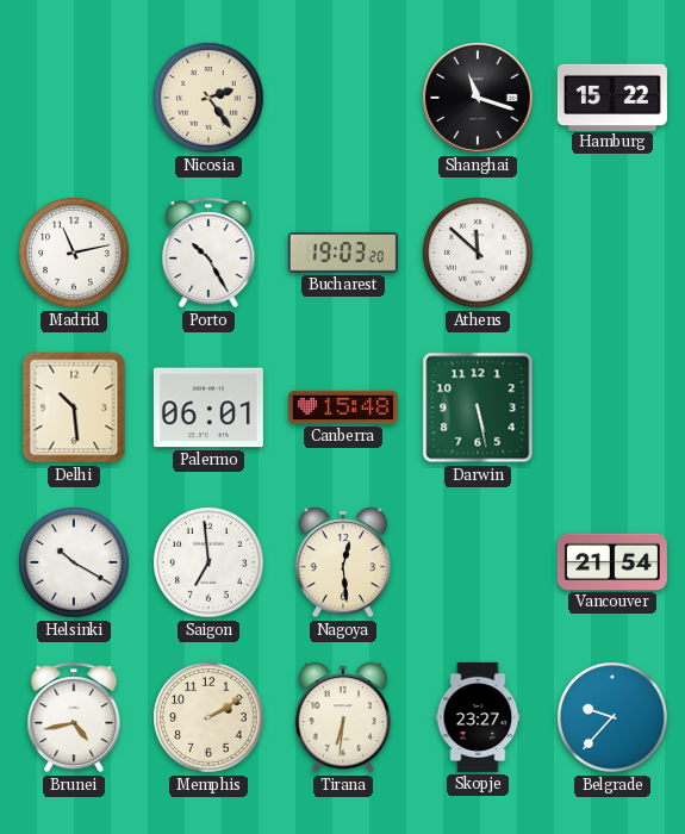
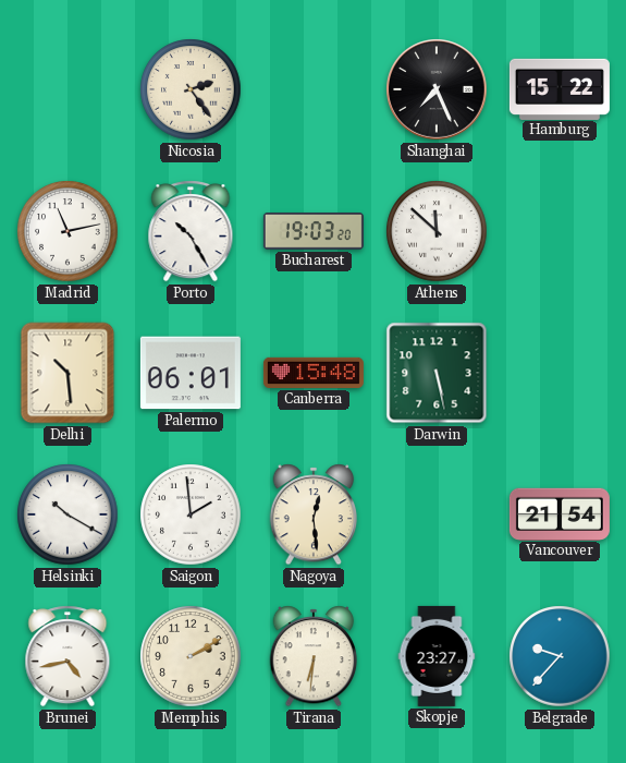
Shanghai: 11:18 -> 7:26
Saigon: 6:59 -> 1:59
